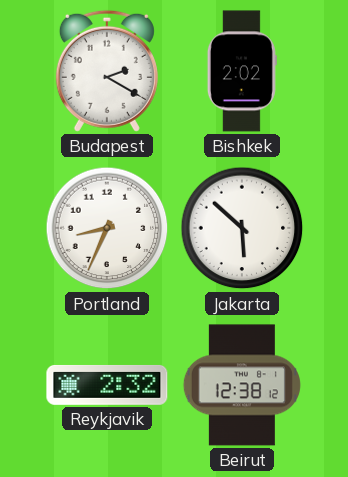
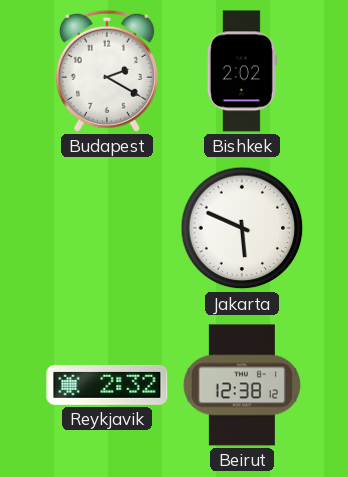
Portland: 8:34 -> none
Jakarta: 5:52 -> 5:49
